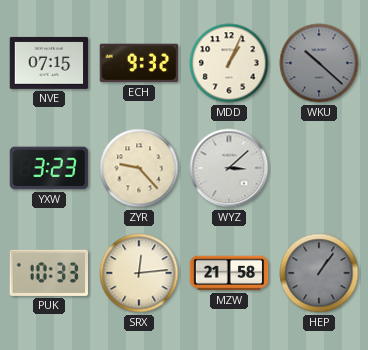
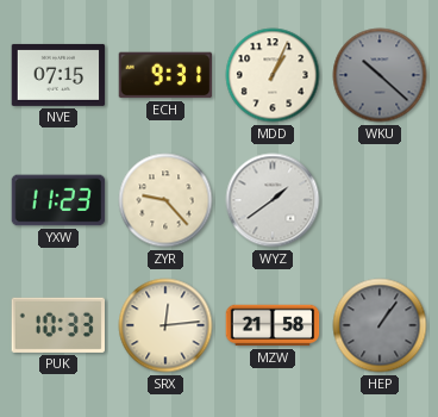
ECH: 9:32 -> 9:31
YXW: 3:23 -> 11:23
WYZ: 3:08 -> 1:39
